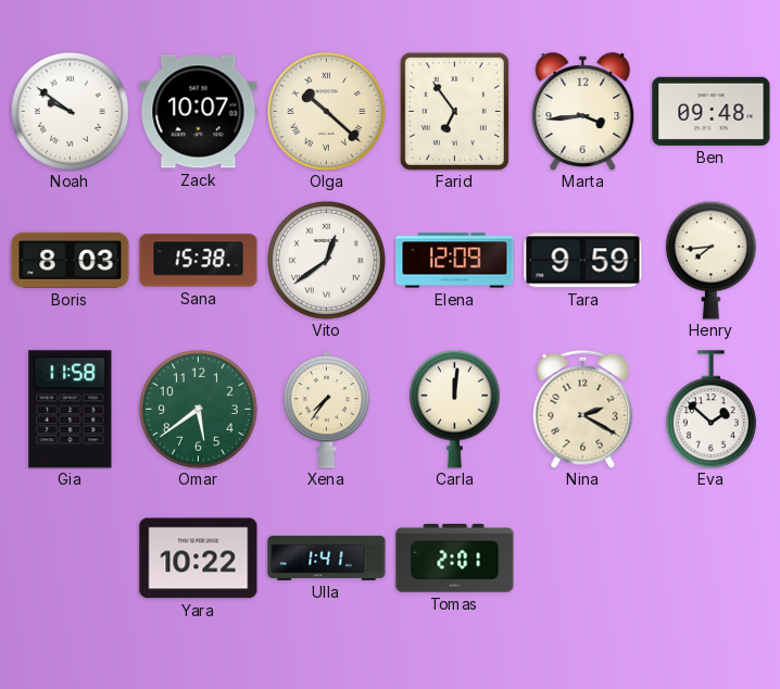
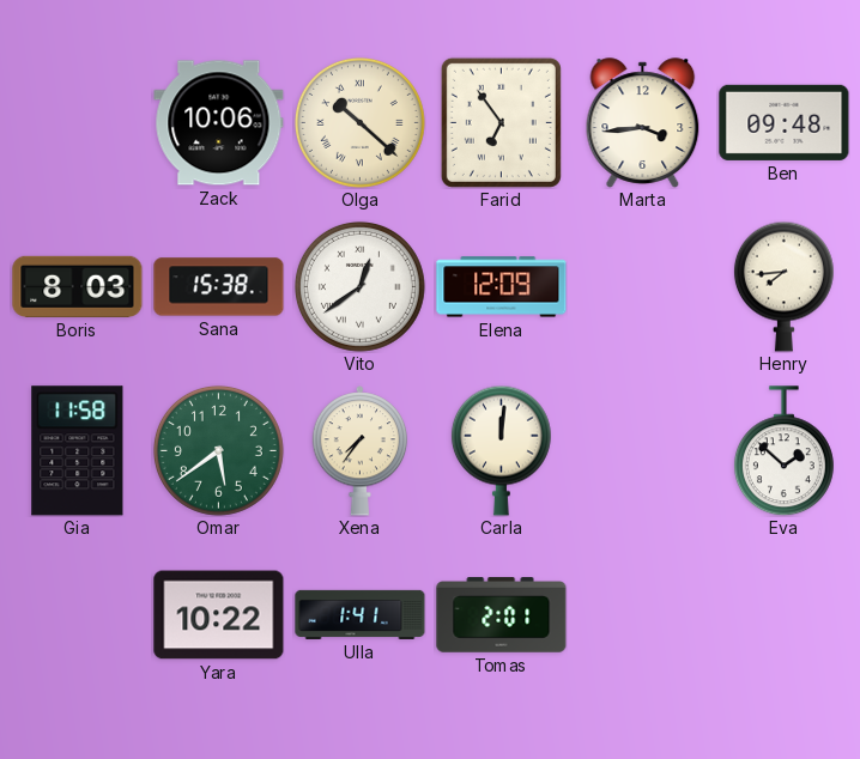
Noah: 9:51 -> none
Zack: 10:07 -> 10:06
Tara: 9:59 -> none
Nina: 2:20 -> none
